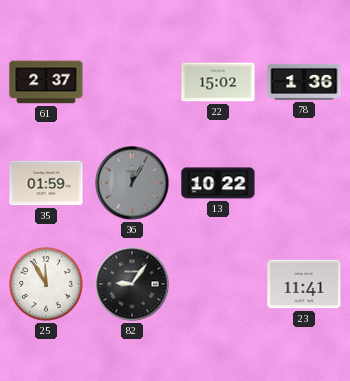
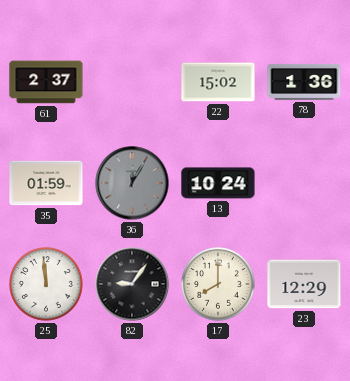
13: 10:22 -> 10:24
25: 11:55 -> 11:59
17: none -> 8:00
23: 11:41 -> 12:29
